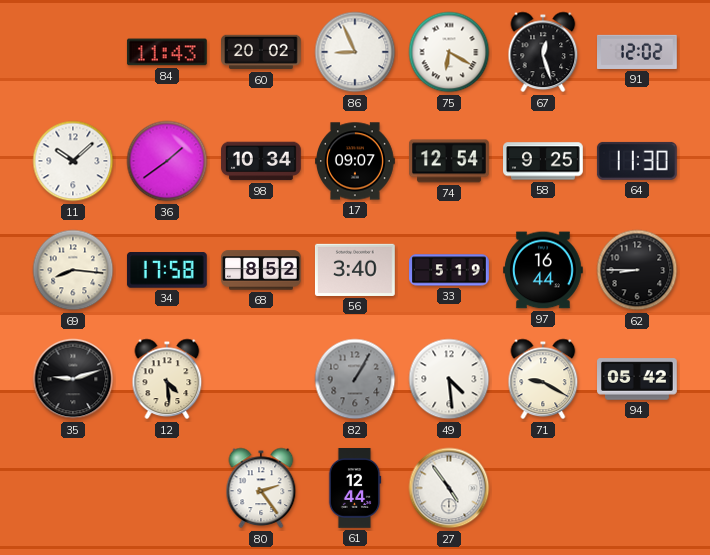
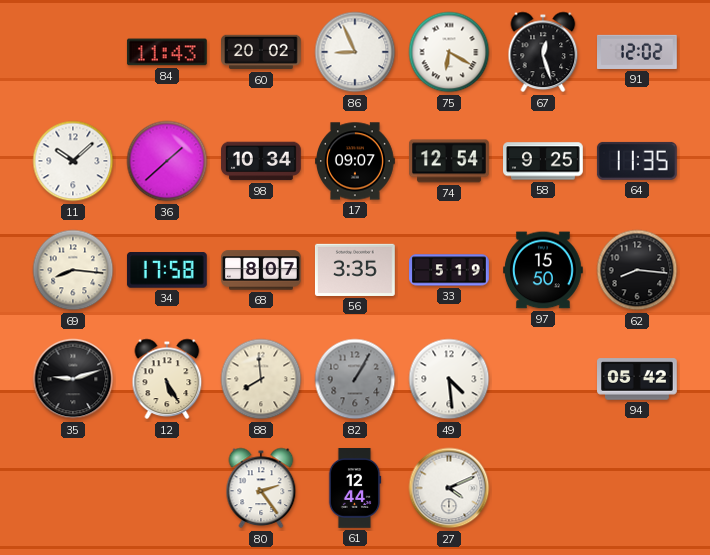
36: 1:39 -> 1:38
64: 11:30 -> 11:35
68: 8:52 -> 8:07
56: 3:40 -> 3:35
97: 16:44 -> 15:50
62: 8:45 -> 8:16
12: 4:29 -> 5:25
88: none -> 7:59
71: 9:20 -> none
27: 4:54 -> 4:11
